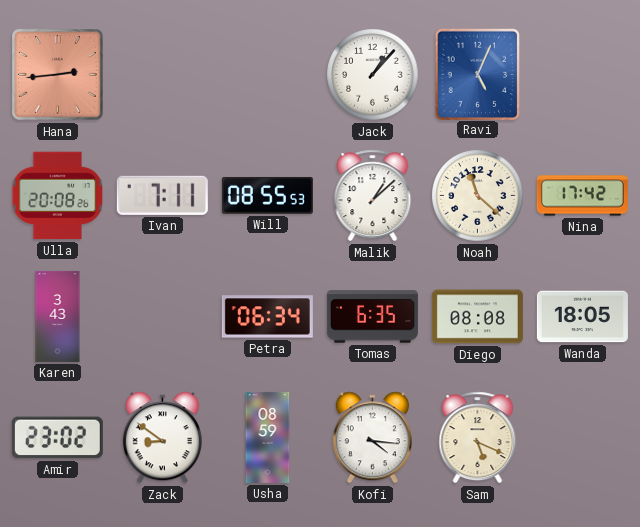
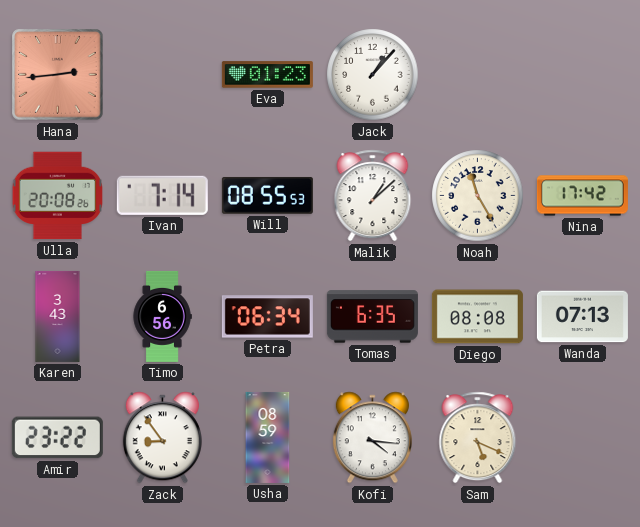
Eva: none -> 01:23
Ravi: 5:04 -> none
Ivan: 7:11 -> 7:14
Noah: 11:22 -> 11:25
Timo: none -> 6:56
Wanda: 18:05 -> 07:13
Amir: 23:02 -> 23:22
Zack: 8:51 -> 8:54
